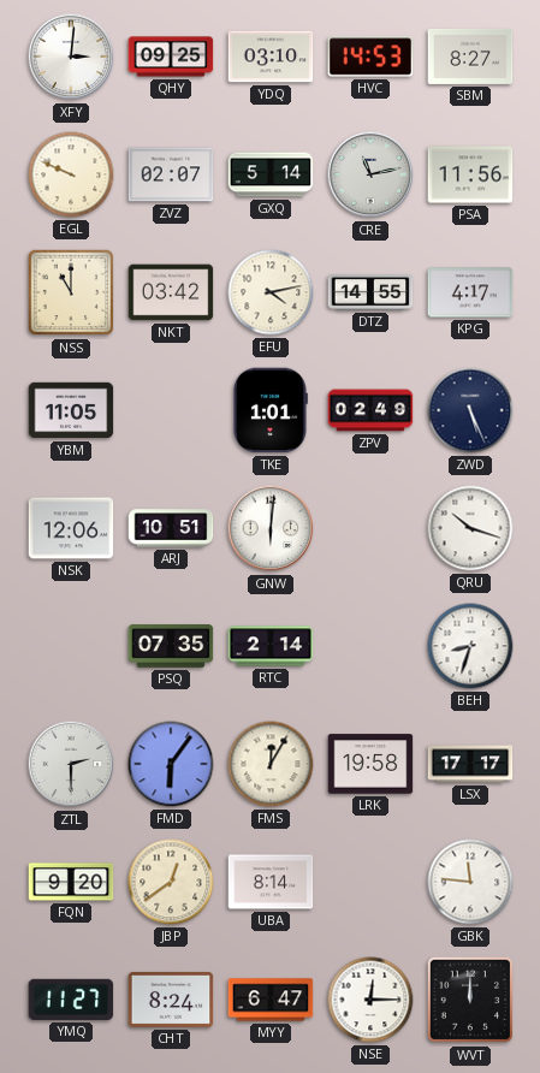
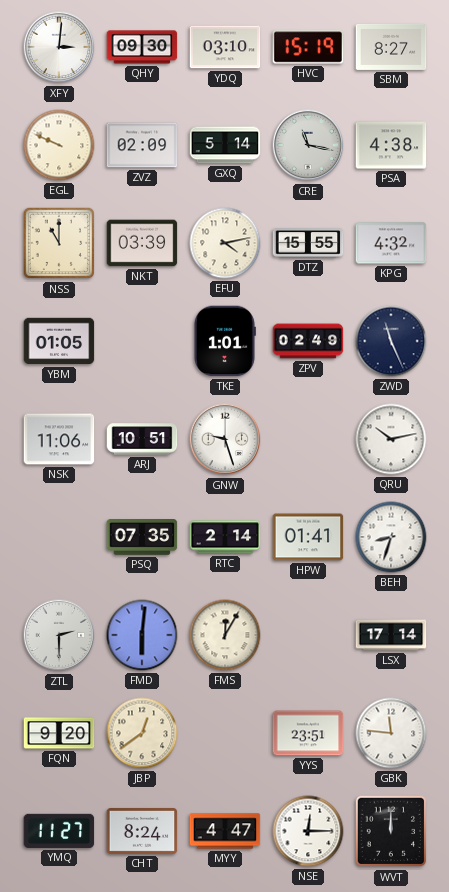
QHY: 09:25 -> 09:30
HVC: 14:53 -> 15:19
ZVZ: 02:07 -> 02:09
CRE: 11:13 -> 11:17
PSA: 11:56 -> 4:38
NKT: 03:42 -> 03:39
DTZ: 14:55 -> 15:55
KPG: 4:17 -> 4:32
YBM: 11:05 -> 01:05
ZWD: 5:26 -> 11:26
NSK: 12:06 -> 11:06
GNW: 6:01 -> 9:27
QRU: 10:18 -> 10:13
HPW: none -> 01:41
FMD: 6:06 -> 6:01
LRK: 19:58 -> none
LSX: 17:17 -> 17:14
UBA: 8:14 -> none
YYS: none -> 23:51
MYY: 6:47 -> 4:47
